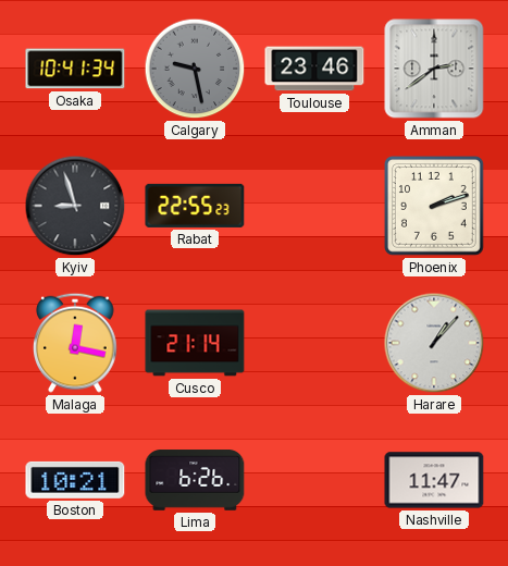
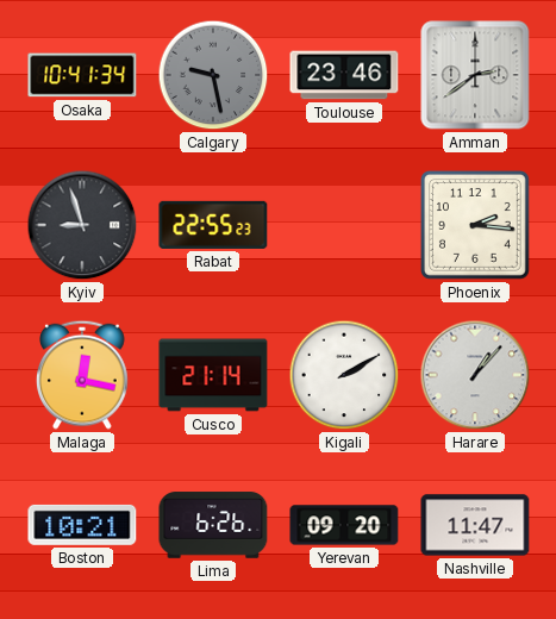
Phoenix: 2:12 -> 2:16
Kigali: none -> 2:10
Yerevan: none -> 09:20
